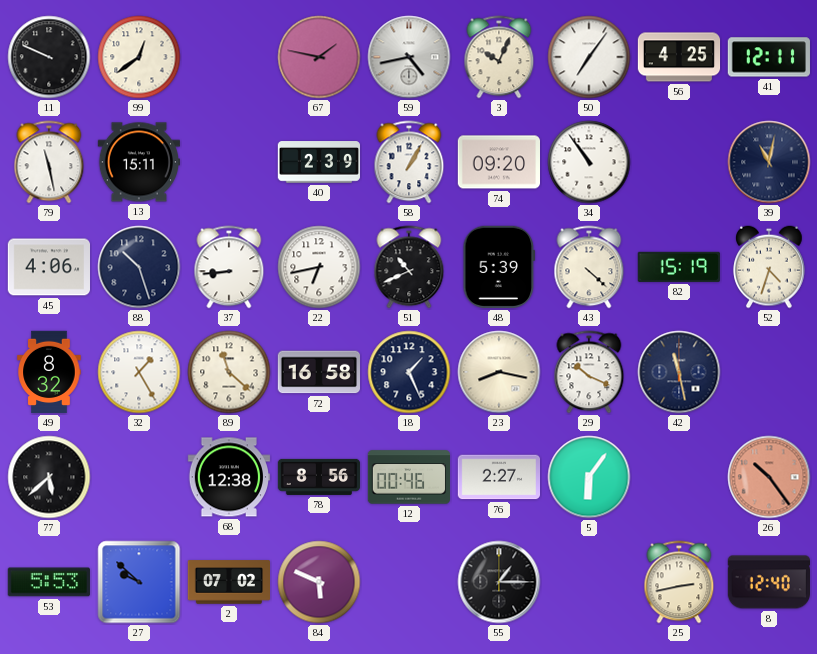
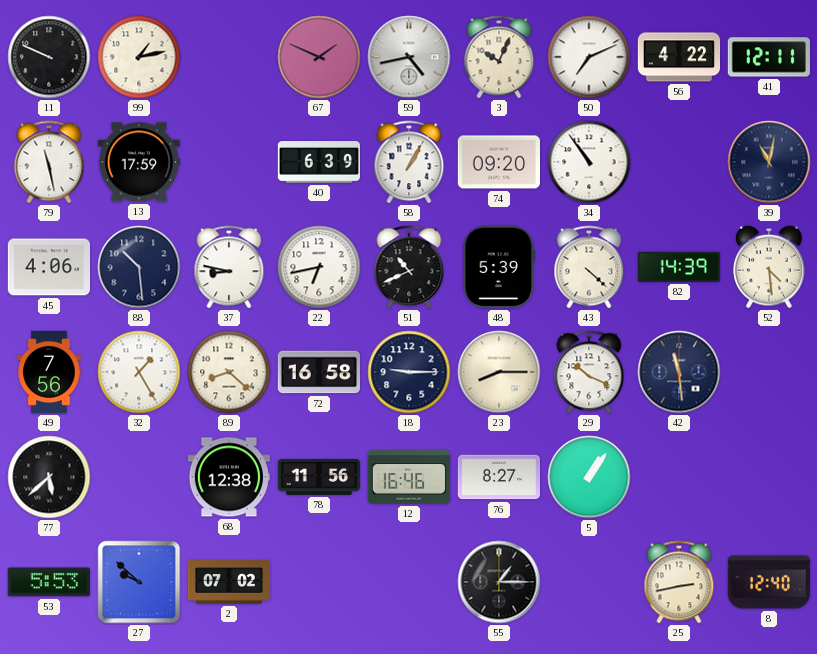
99: 12:39 -> 1:13
67: 1:47 -> 1:49
50: 7:06 -> 7:11
56: 4:25 -> 4:22
13: 15:11 -> 17:59
40: 2:39 -> 6:39
88: 10:27 -> 10:29
37: 8:44 -> 8:47
82: 15:19 -> 14:39
52: 4:33 -> 4:29
49: 8:32 -> 7:56
89: 11:22 -> 8:22
18: 1:26 -> 9:15
23: 8:17 -> 8:15
42: 11:28 -> 11:29
78: 8:56 -> 11:56
12: 00:46 -> 16:46
76: 2:27 -> 8:27
5: 6:06 -> 1:06
26: 10:24 -> none
84: 5:49 -> none
